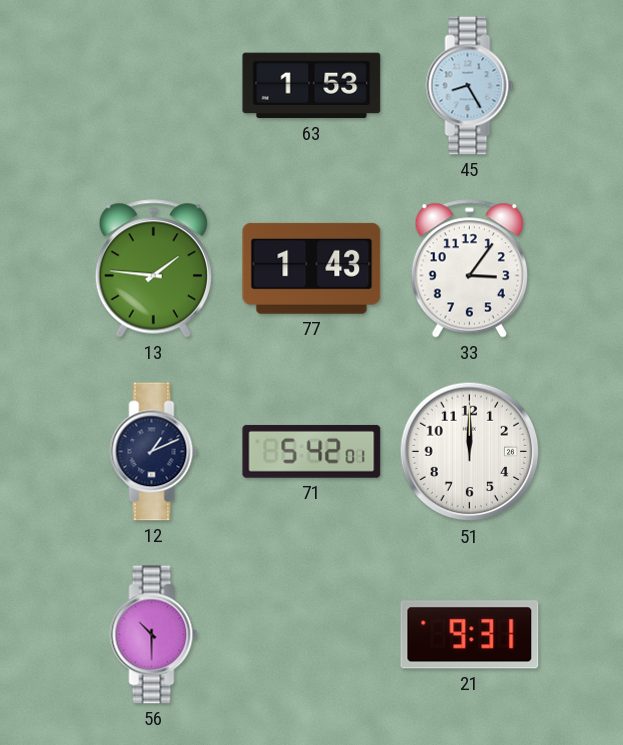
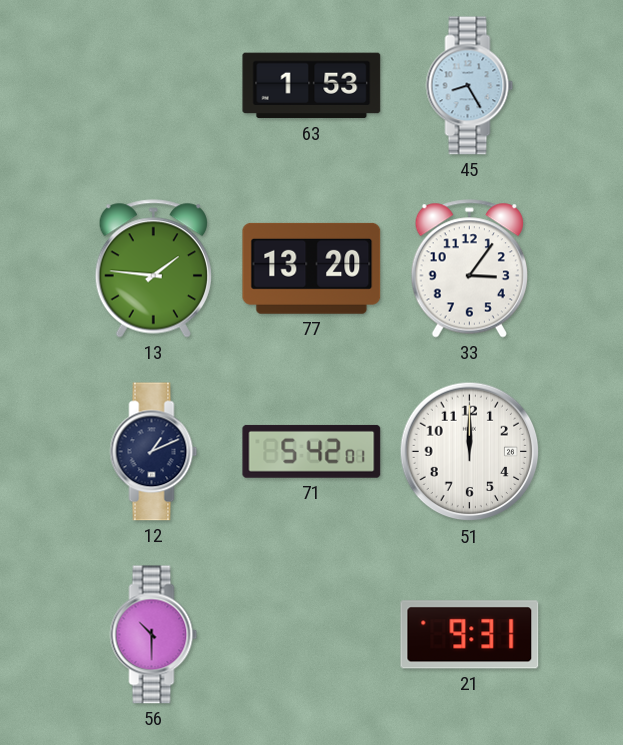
77: 1:43 -> 13:20
